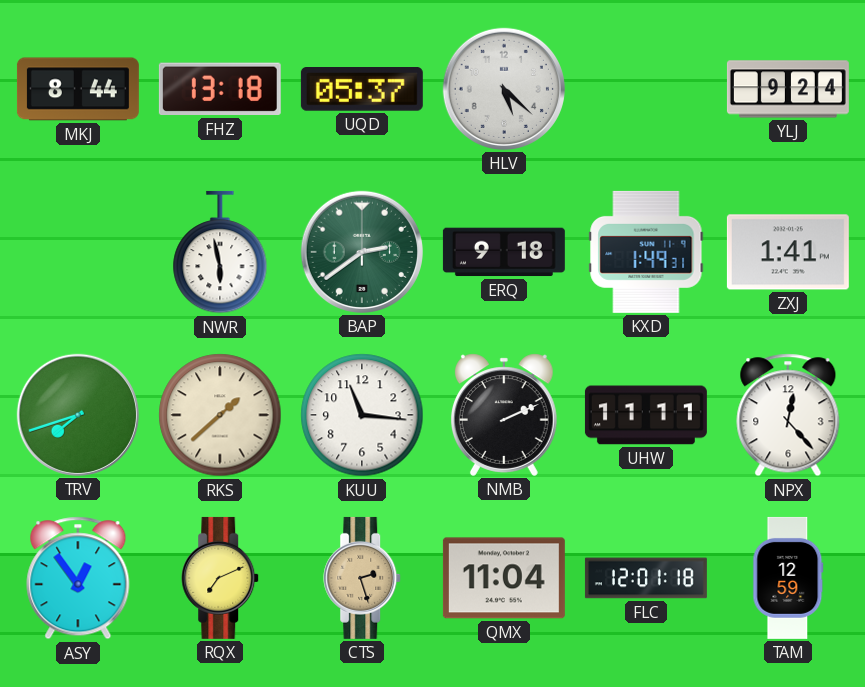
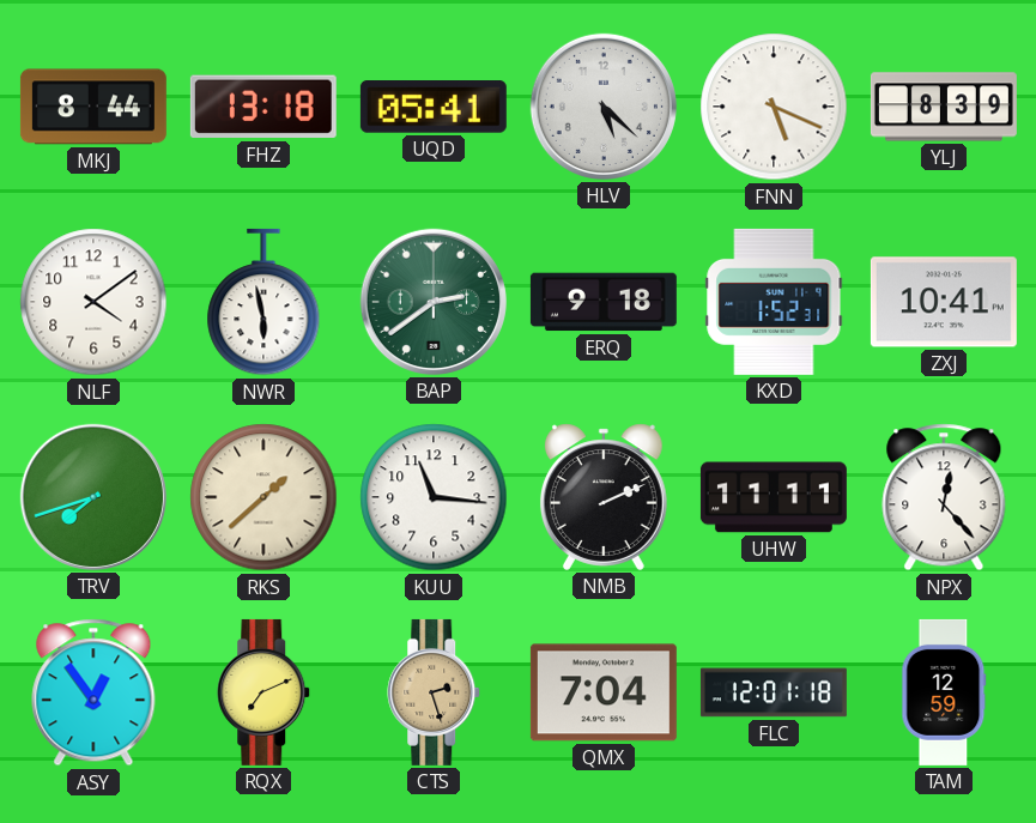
UQD: 05:37 -> 05:41
FNN: none -> 5:19
YLJ: 9:24 -> 8:39
NLF: none -> 4:09
KXD: 1:49 -> 1:52
ZXJ: 1:41 -> 10:41
QMX: 11:04 -> 7:04
